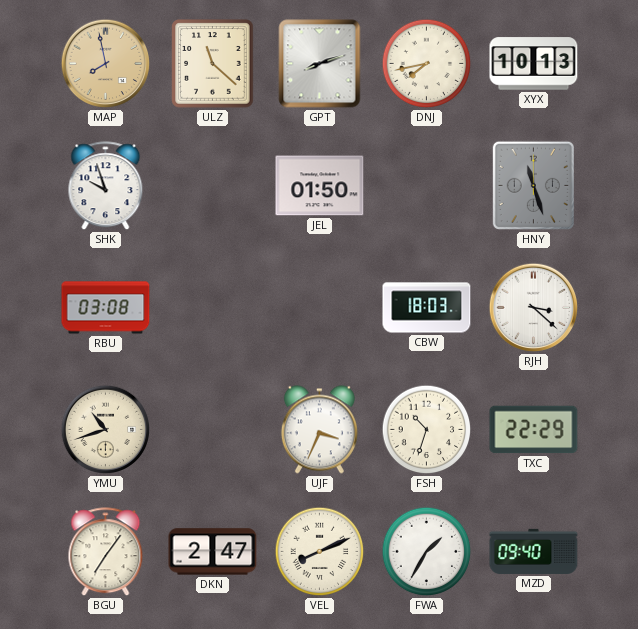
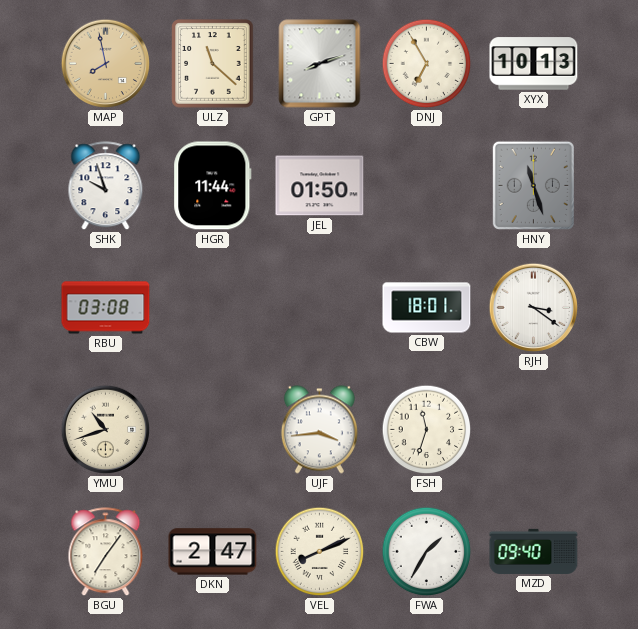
DNJ: 7:43 -> 6:55
HGR: none -> 11:44
CBW: 18:03 -> 18:01
RJH: 3:22 -> 3:21
UJF: 3:34 -> 3:44
FSH: 10:33 -> 11:33
TXC: 22:29 -> none
